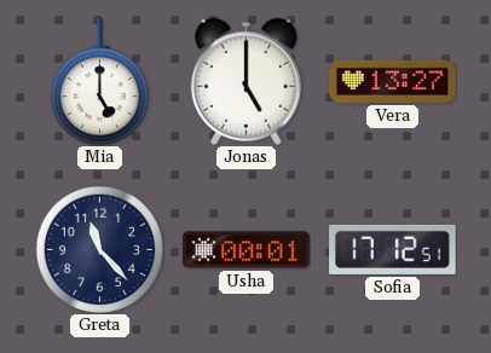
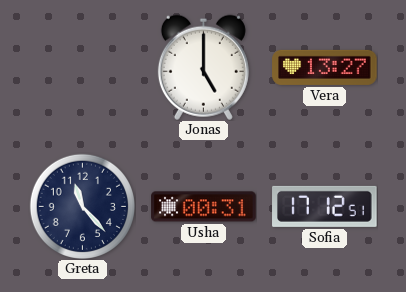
Mia: 5:00 -> none
Usha: 00:01 -> 00:31
